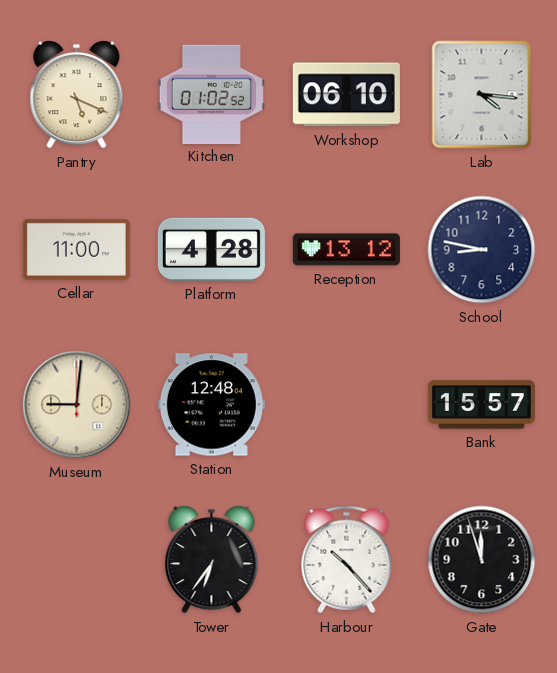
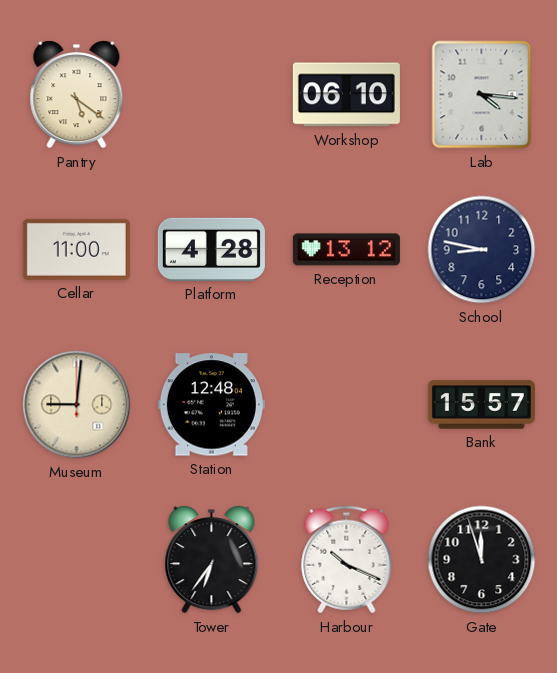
Pantry: 5:19 -> 5:21
Kitchen: 01:02 -> none
Harbour: 10:23 -> 10:19
